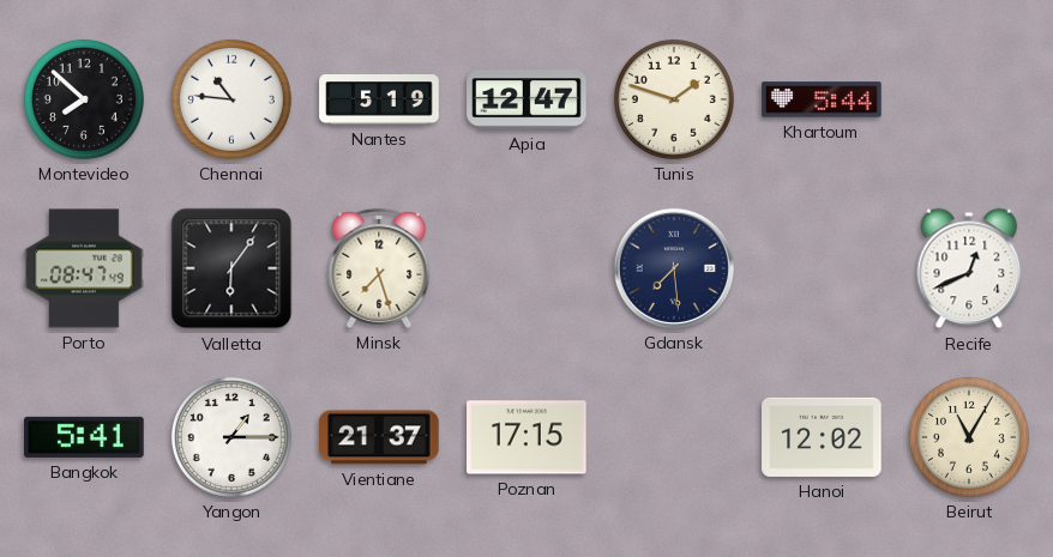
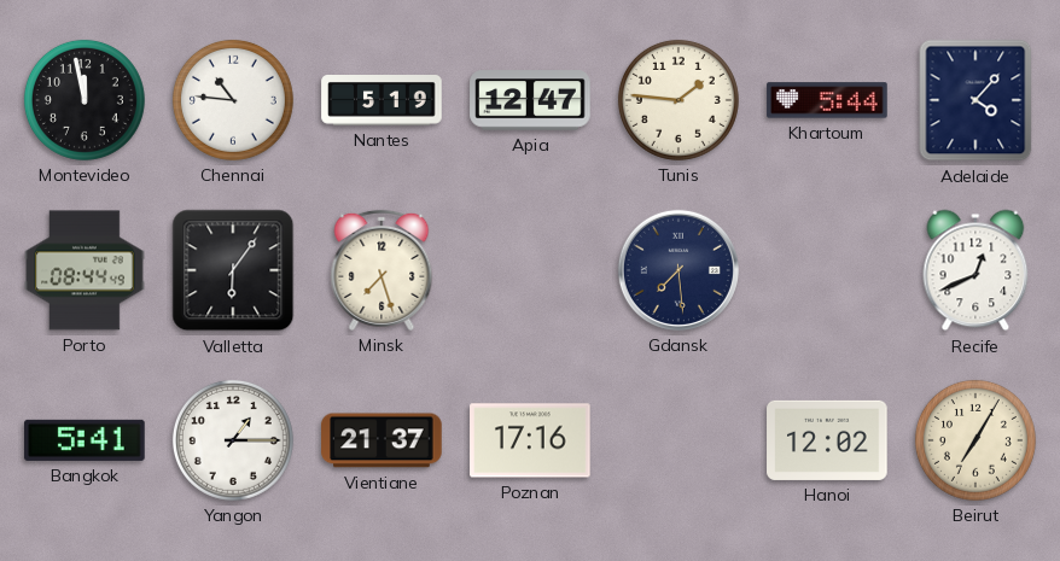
Montevideo: 7:52 -> 11:58
Tunis: 1:48 -> 1:46
Adelaide: none -> 4:07
Porto: 08:47 -> 08:44
Poznan: 17:15 -> 17:16
Beirut: 11:05 -> 7:05
